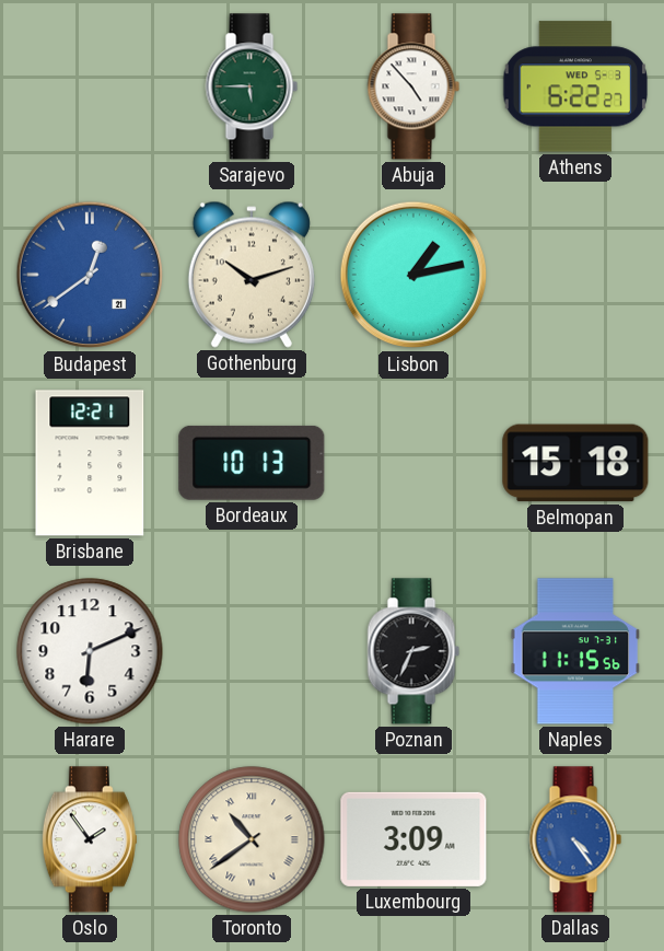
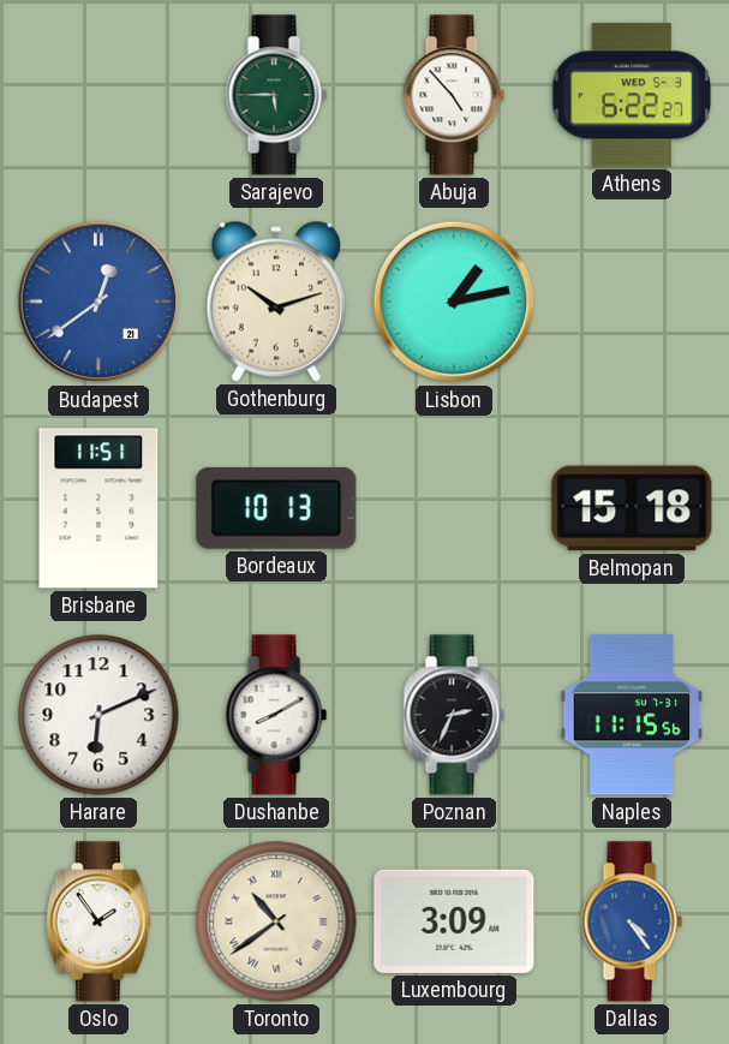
Brisbane: 12:21 -> 11:51
Dushanbe: none -> 8:10
